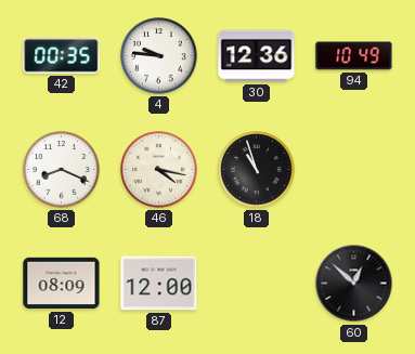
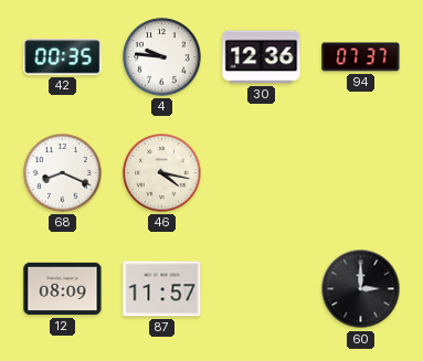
94: 10:49 -> 07:37
18: 10:57 -> none
87: 12:00 -> 11:57
60: 12:52 -> 3:00
